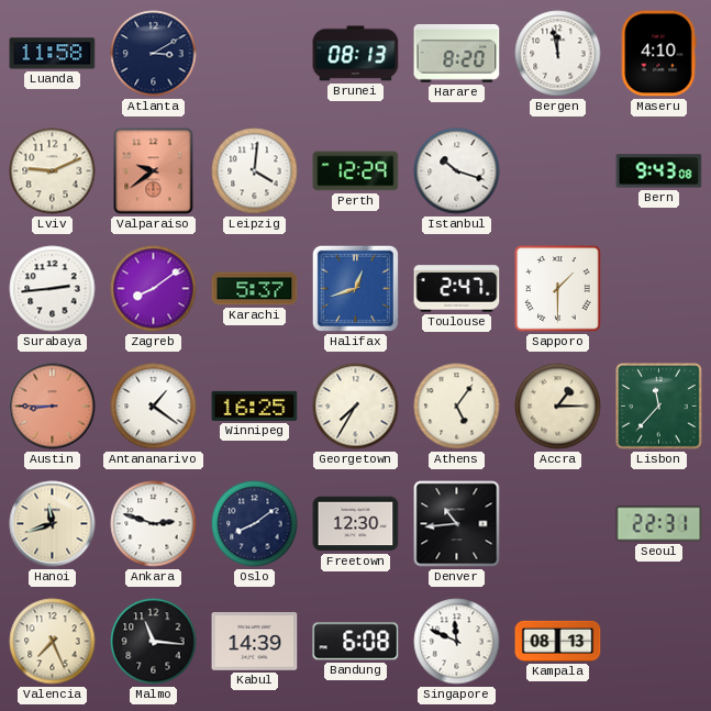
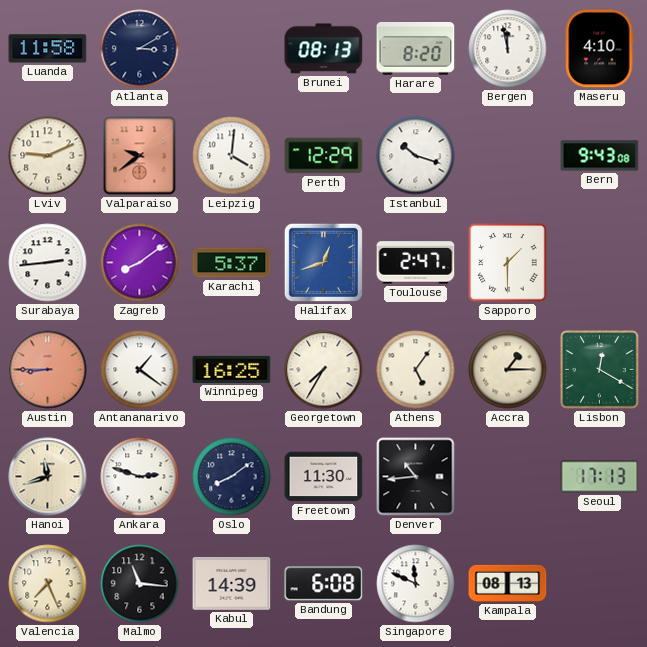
Lisbon: 11:37 -> 12:20
Freetown: 12:30 -> 11:30
Seoul: 22:31 -> 17:13
